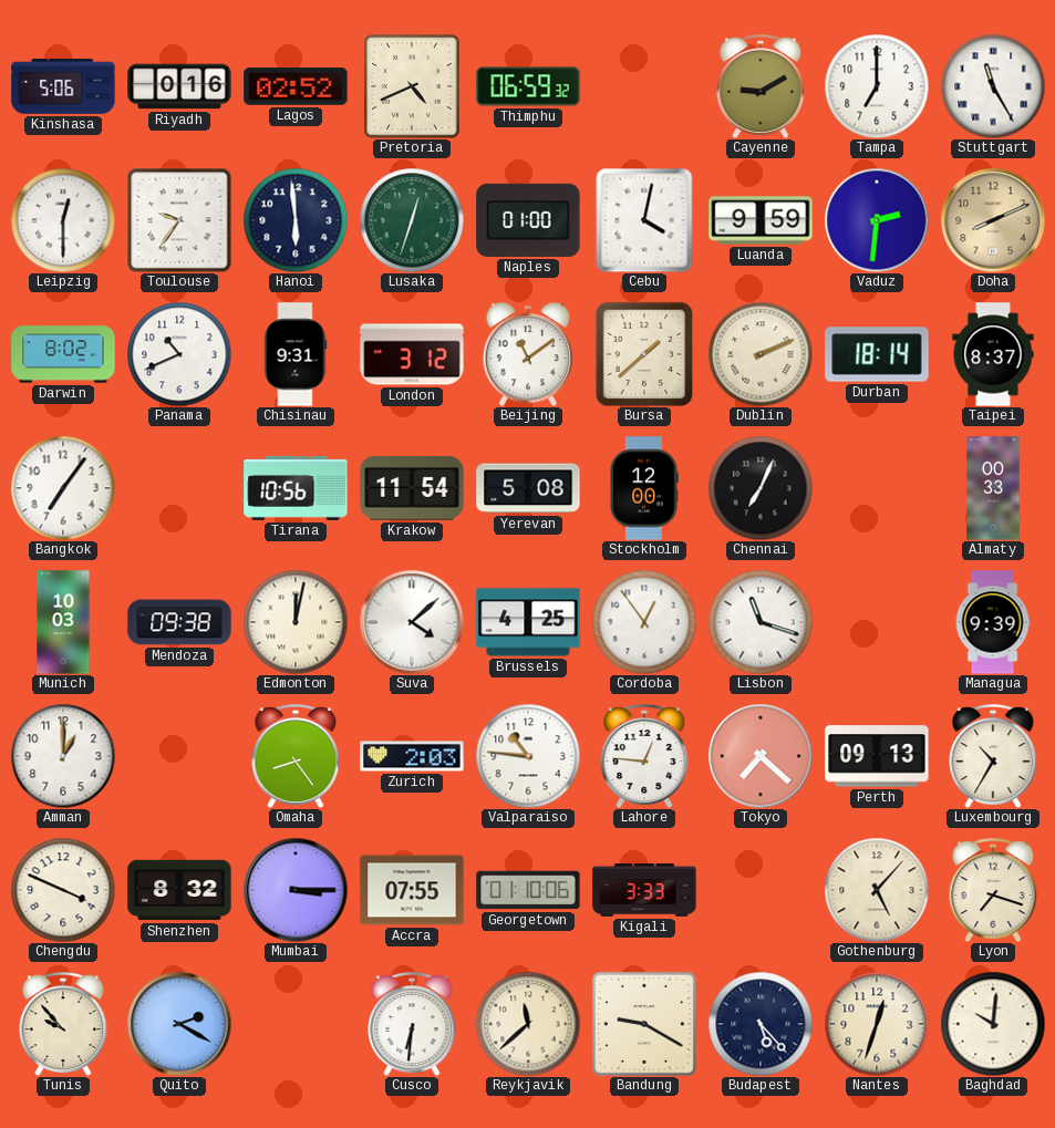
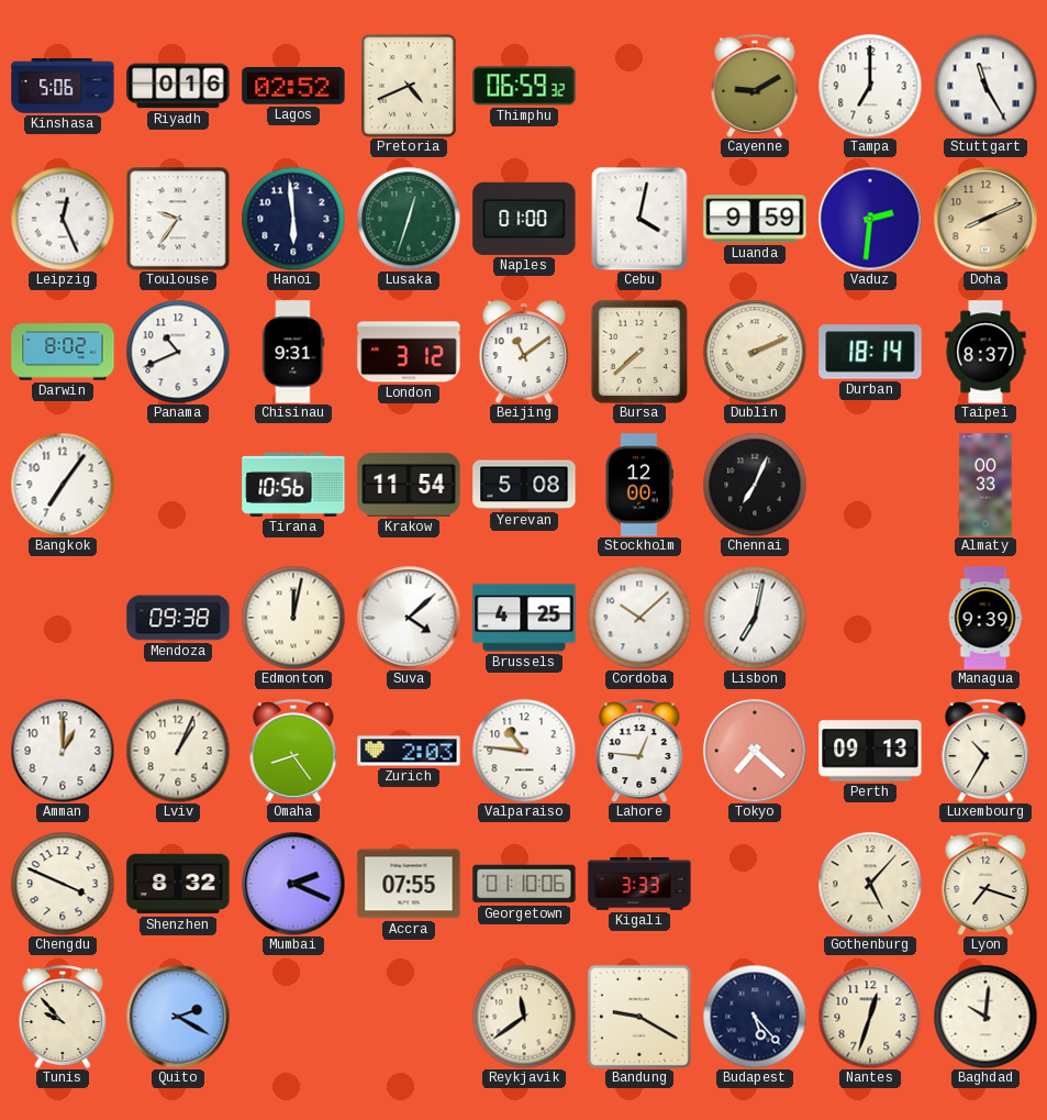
Leipzig: 12:30 -> 12:26
Bursa: 1:38 -> 7:38
Munich: 10:03 -> none
Cordoba: 12:54 -> 10:08
Lisbon: 11:18 -> 7:02
Lviv: none -> 1:04
Mumbai: 3:15 -> 2:19
Cusco: 6:31 -> none
Reykjavik: 11:38 -> 11:39
